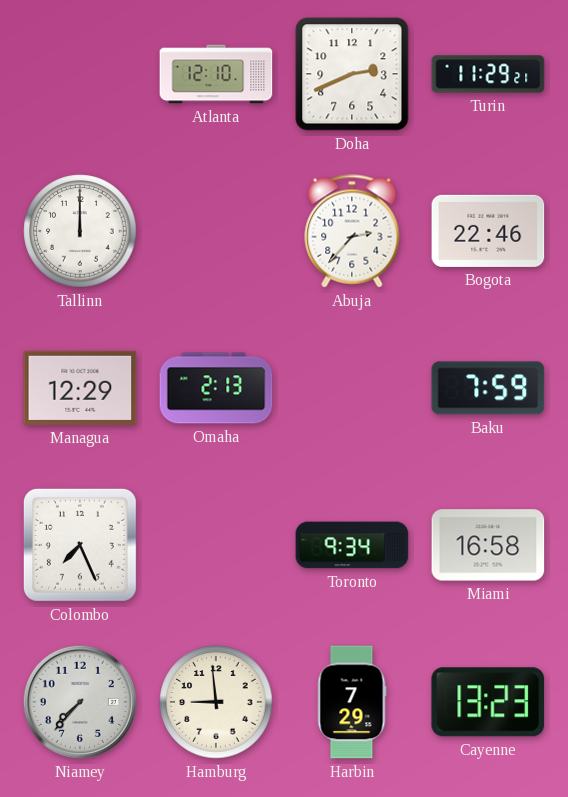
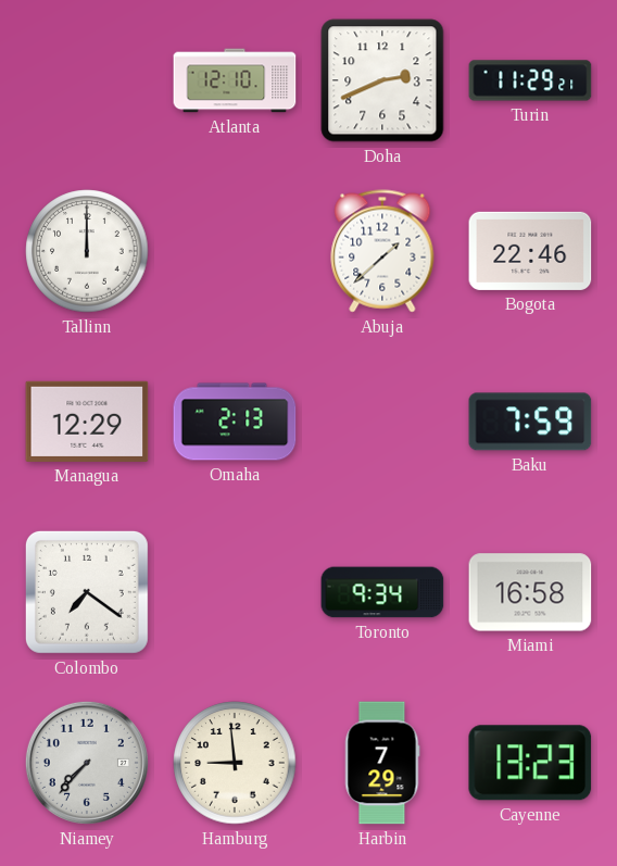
Abuja: 2:37 -> 1:38
Colombo: 7:26 -> 7:21
